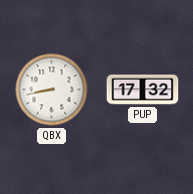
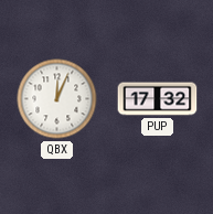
QBX: 8:43 -> 12:04
